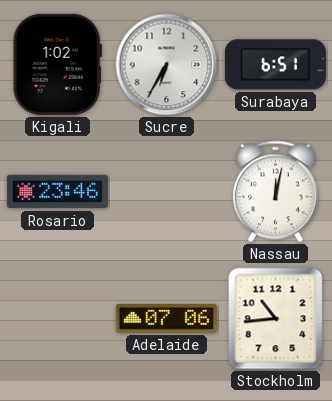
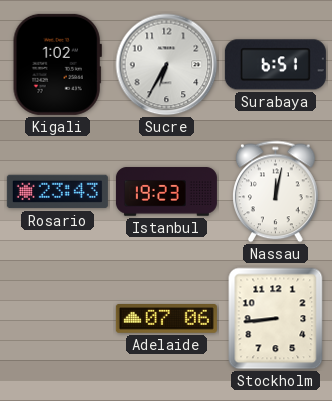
Rosario: 23:46 -> 23:43
Istanbul: none -> 19:23
Stockholm: 10:44 -> 8:44
